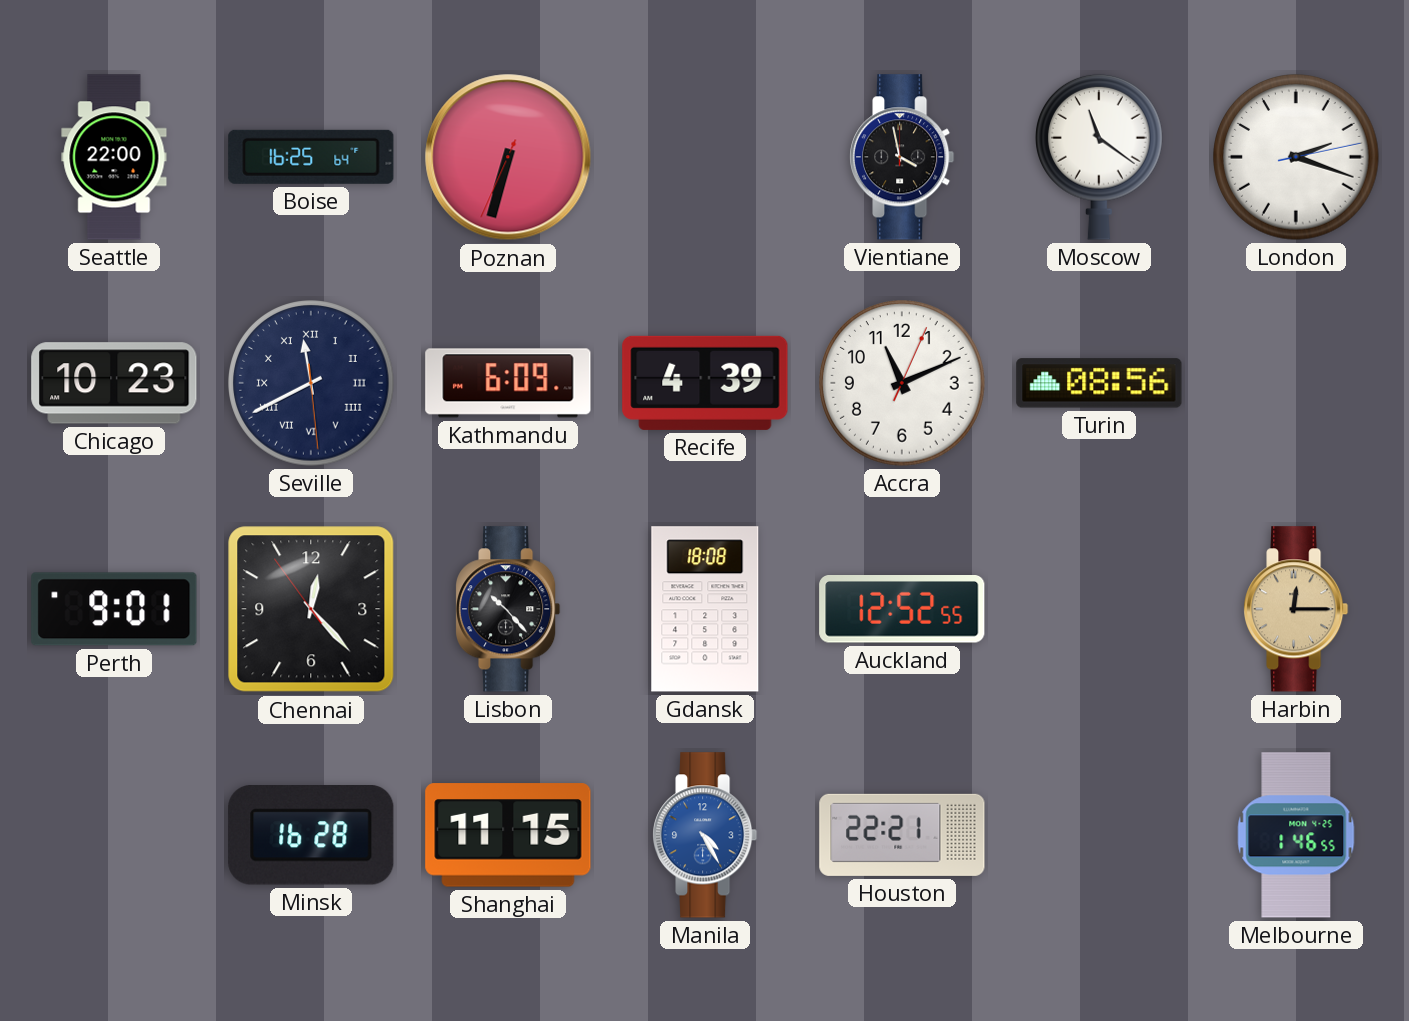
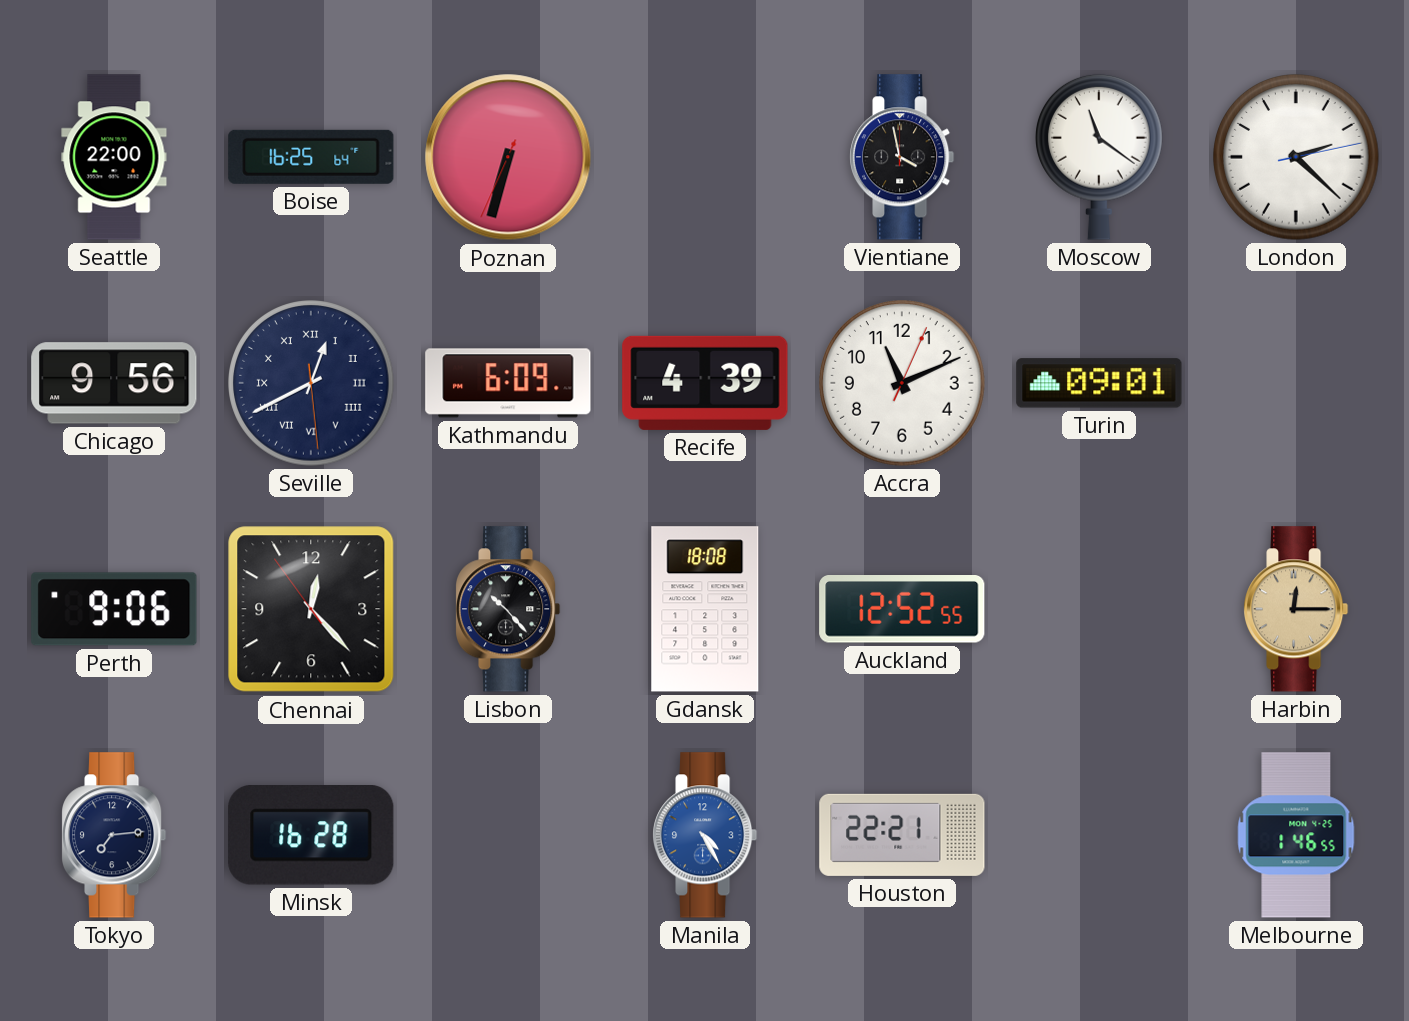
London: 2:18 -> 2:22
Chicago: 10:23 -> 9:56
Seville: 11:40 -> 12:40
Turin: 08:56 -> 09:01
Perth: 9:01 -> 9:06
Tokyo: none -> 7:14
Shanghai: 11:15 -> none
